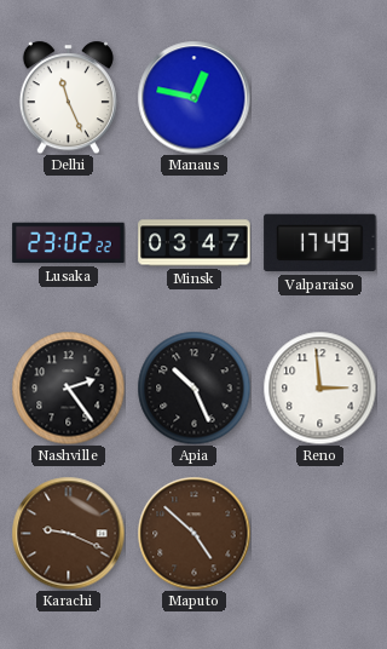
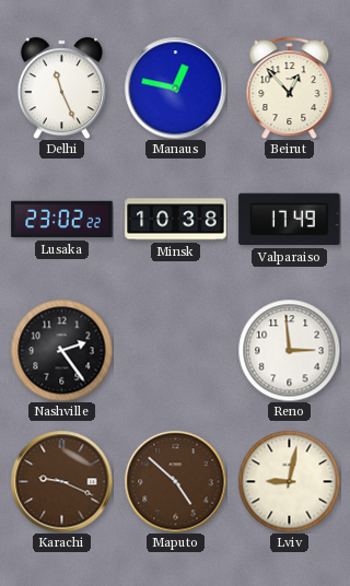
Beirut: none -> 12:53
Minsk: 03:47 -> 10:38
Apia: 10:26 -> none
Lviv: none -> 9:02
